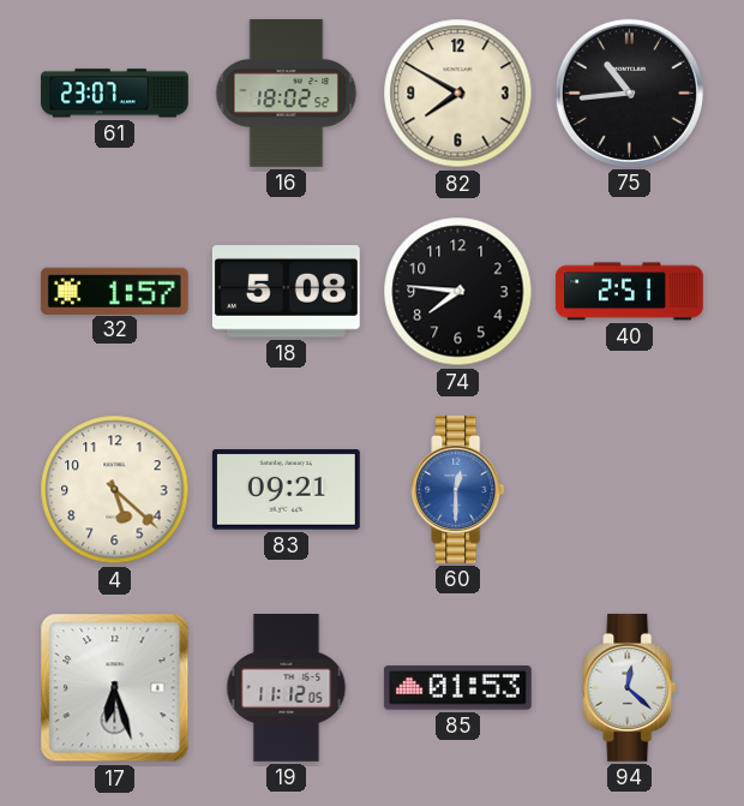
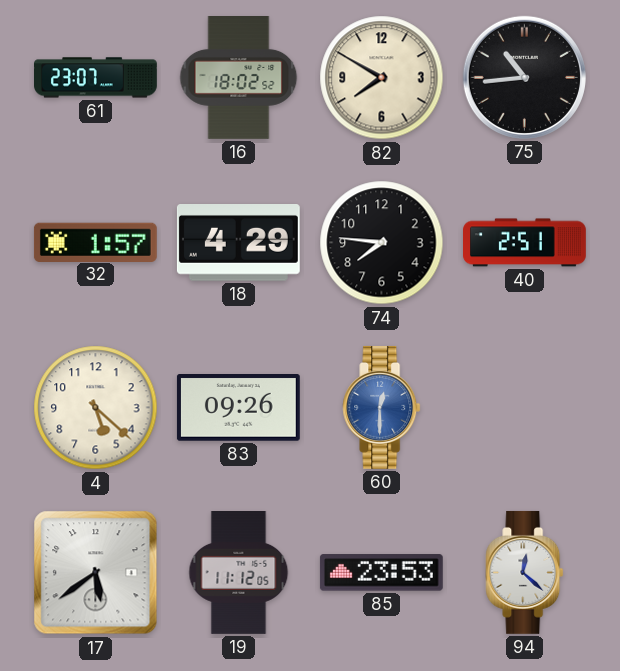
18: 5:08 -> 4:29
83: 09:21 -> 09:26
17: 6:27 -> 5:39
85: 01:53 -> 23:53
